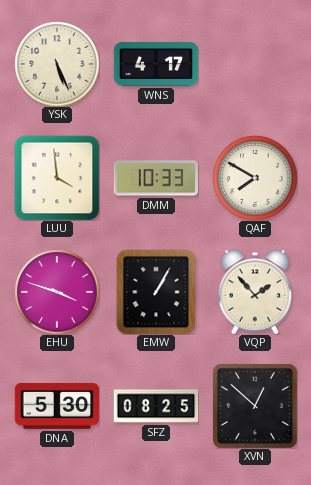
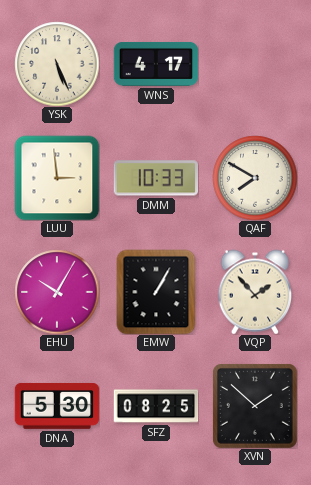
LUU: 3:59 -> 2:59
EHU: 3:48 -> 10:05
XVN: 12:52 -> 1:52
